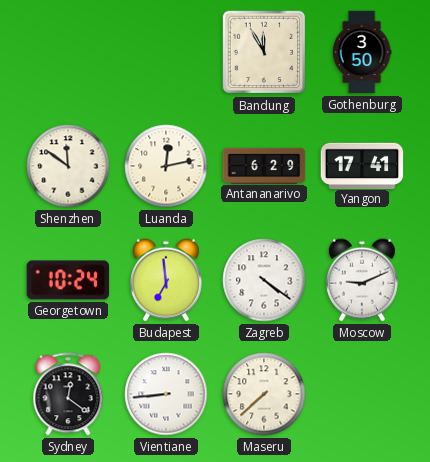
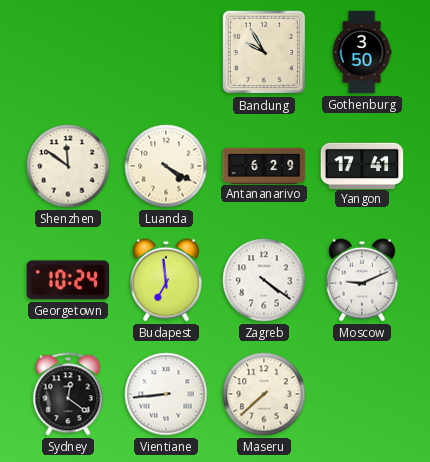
Bandung: 11:55 -> 9:55
Luanda: 12:13 -> 4:20
